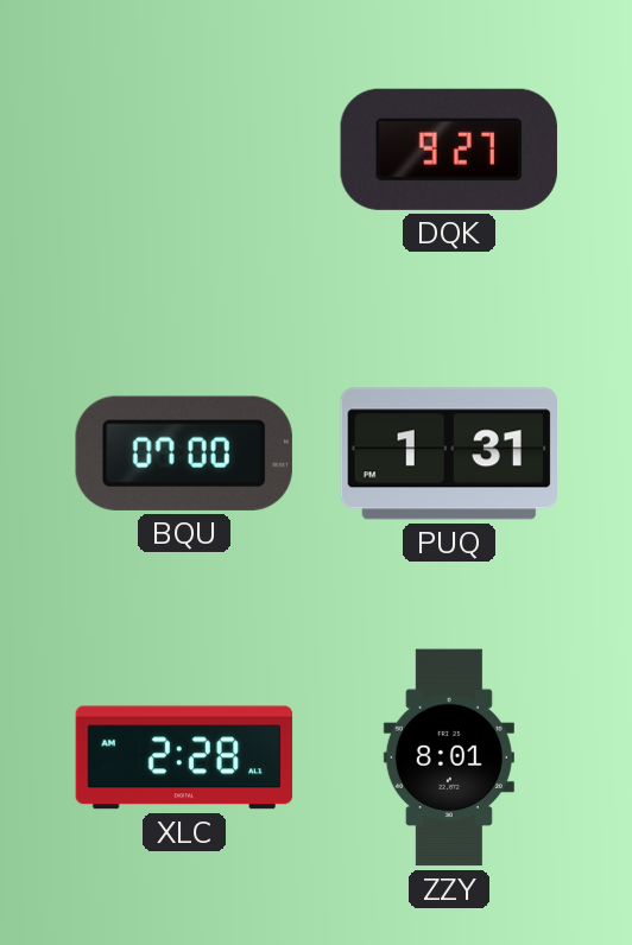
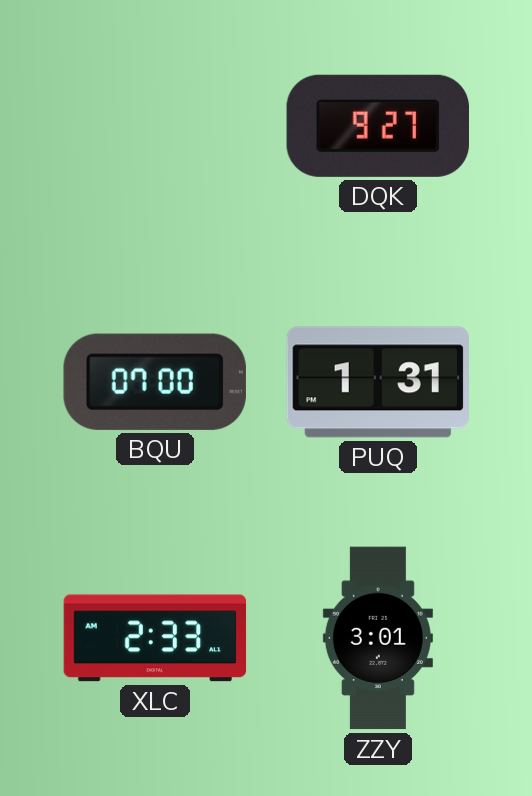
XLC: 2:28 -> 2:33
ZZY: 8:01 -> 3:01
